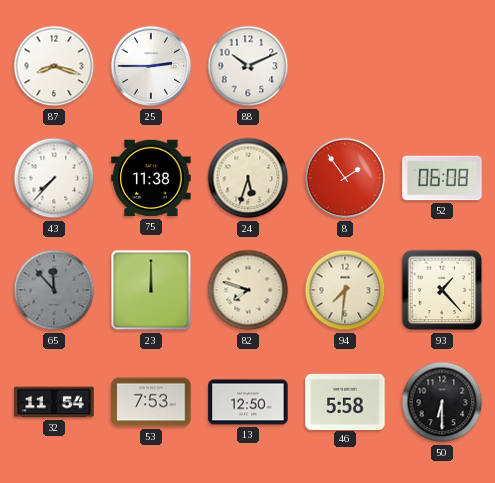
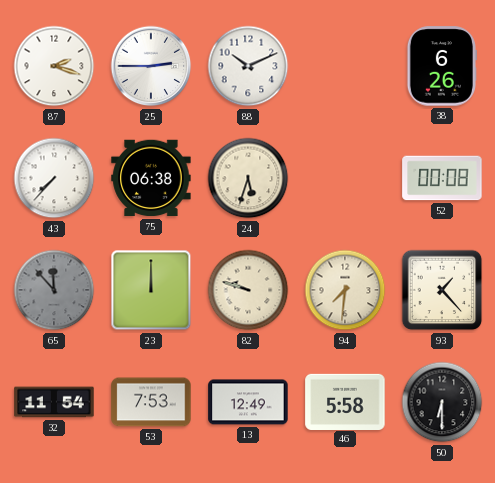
87: 8:18 -> 2:18
38: none -> 6:26
75: 11:38 -> 06:38
8: 1:54 -> none
52: 06:08 -> 00:08
82: 7:48 -> 9:48
13: 12:50 -> 12:49
